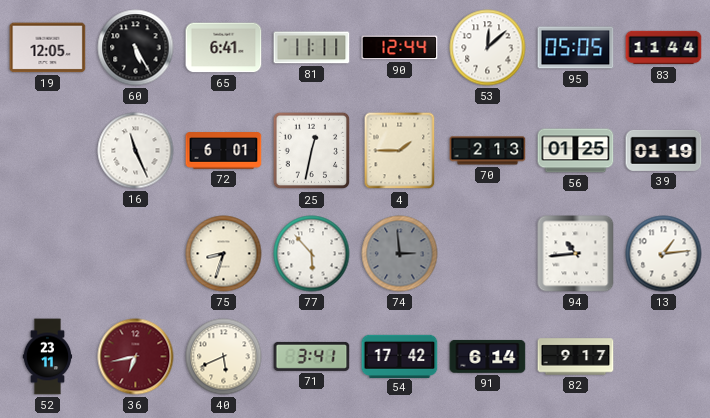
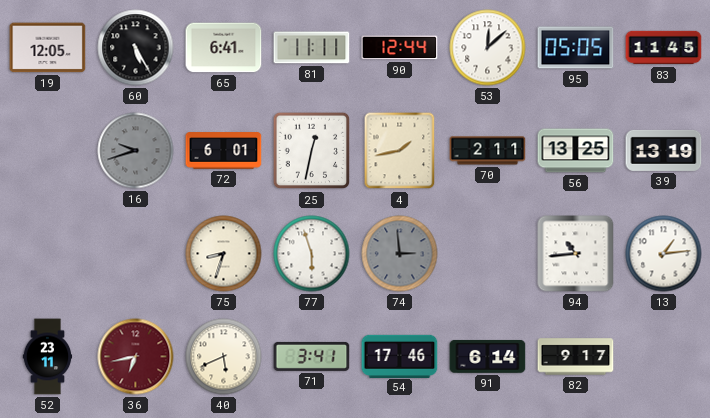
83: 11:44 -> 11:45
16: 11:26 -> 9:42
16 dial: white -> grey
4: 1:45 -> 1:43
70: 2:13 -> 2:11
56: 01:25 -> 13:25
39: 01:19 -> 13:19
77: 5:53 -> 5:57
54: 17:42 -> 17:46
